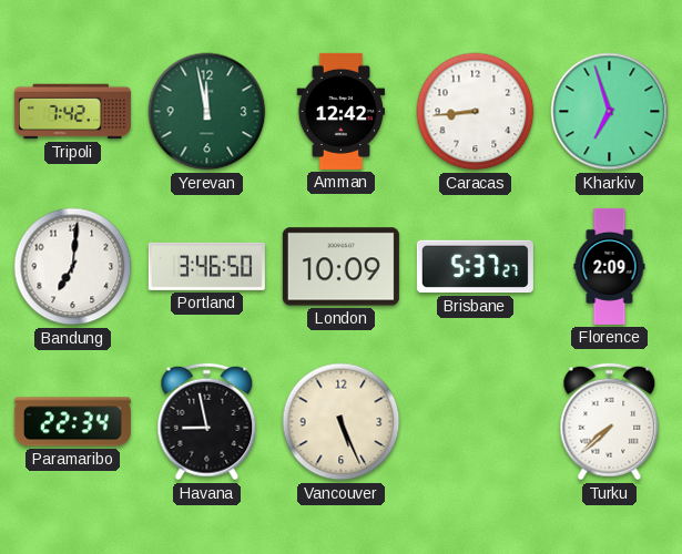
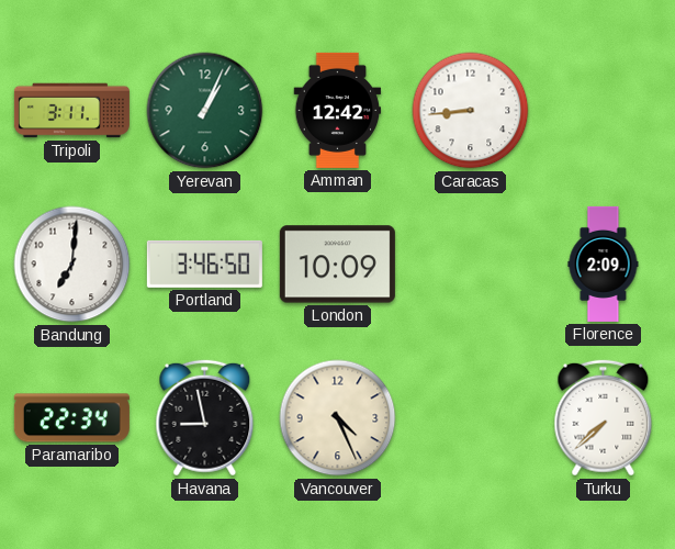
Tripoli: 7:42 -> 3:11
Yerevan: 11:58 -> 1:04
Kharkiv: 6:57 -> none
Brisbane: 5:37 -> none
Vancouver: 5:26 -> 4:26
